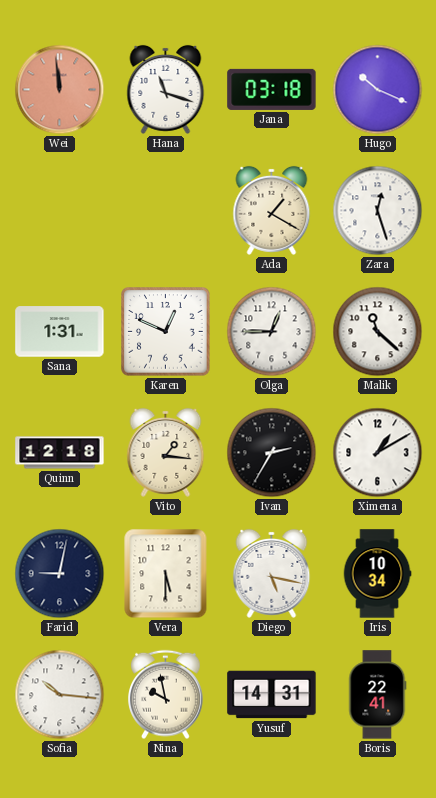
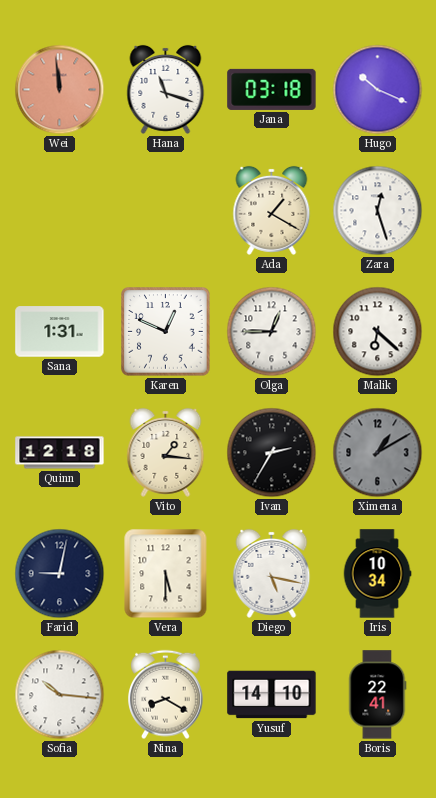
Malik: 11:22 -> 6:22
Ximena dial: white -> grey
Nina: 9:58 -> 8:20
Yusuf: 14:31 -> 14:10
